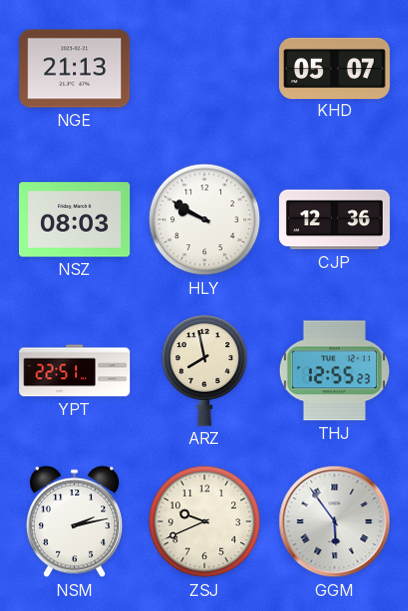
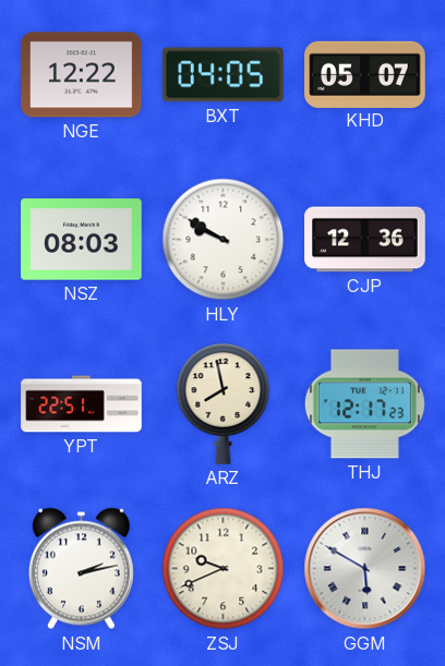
NGE: 21:13 -> 12:22
BXT: none -> 04:05
THJ: 12:55 -> 12:17
GGM: 5:54 -> 5:50
